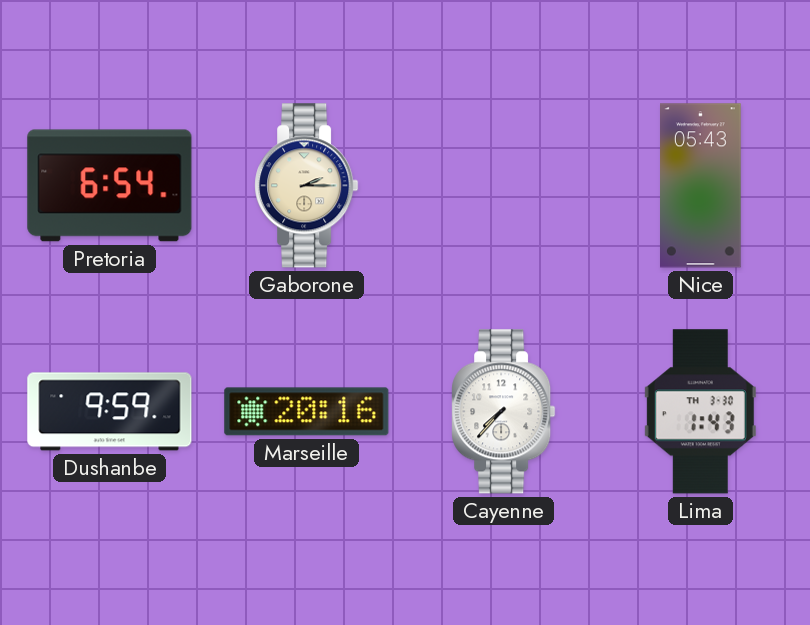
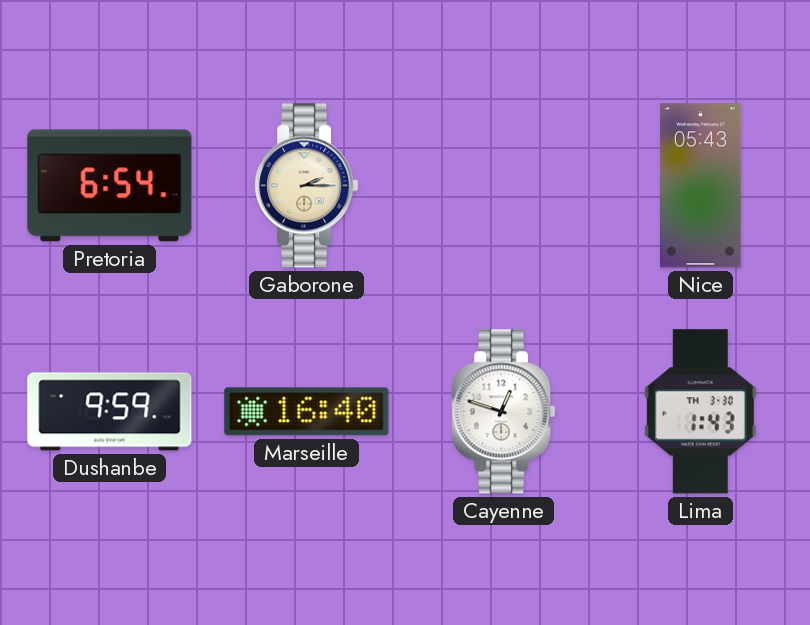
Marseille: 20:16 -> 16:40
Cayenne: 7:37 -> 12:48
